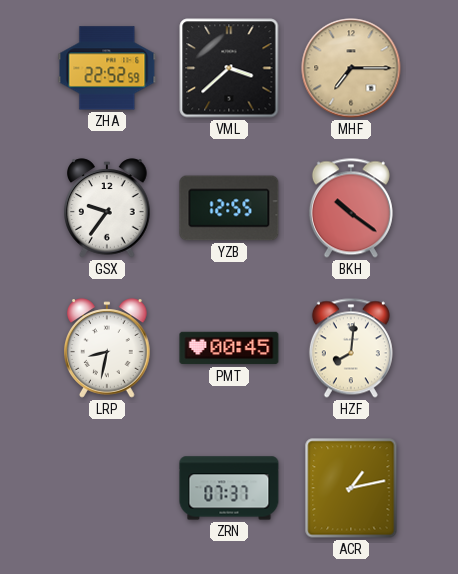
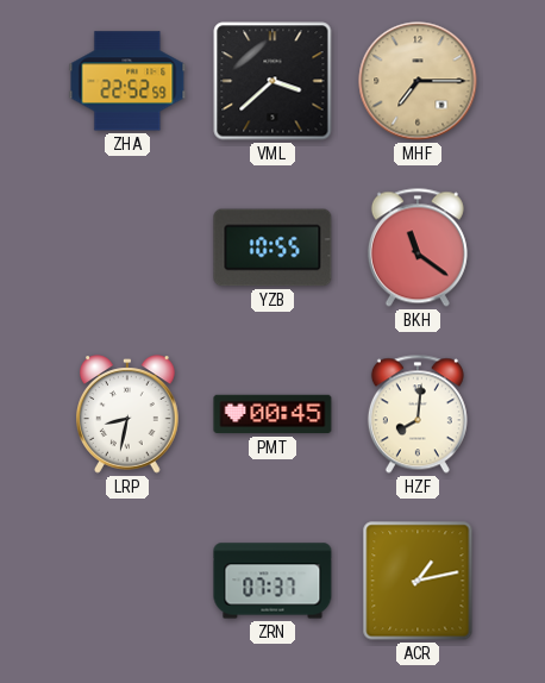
GSX: 9:36 -> none
YZB: 12:55 -> 10:55
BKH: 10:21 -> 11:21
